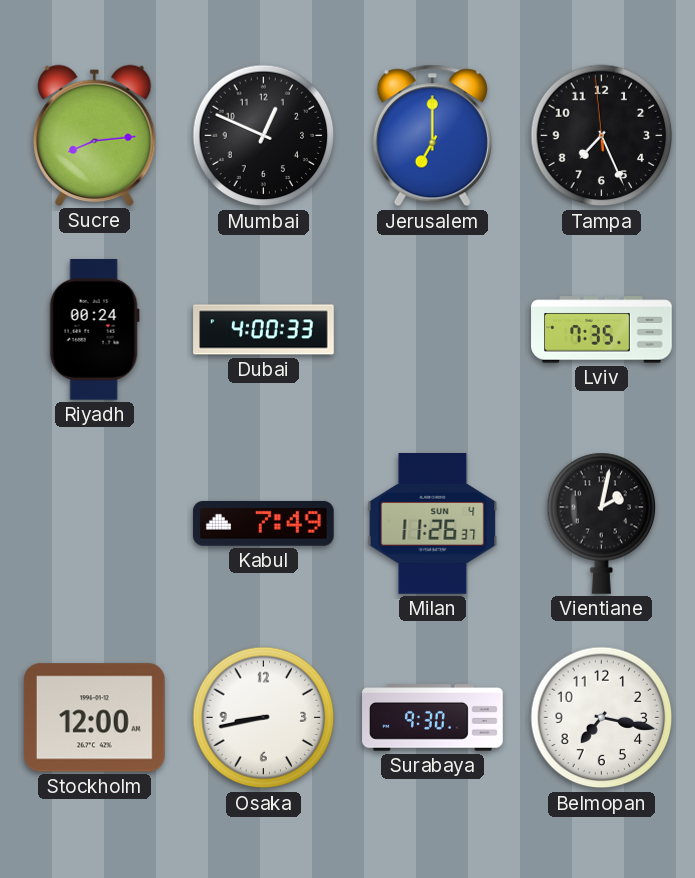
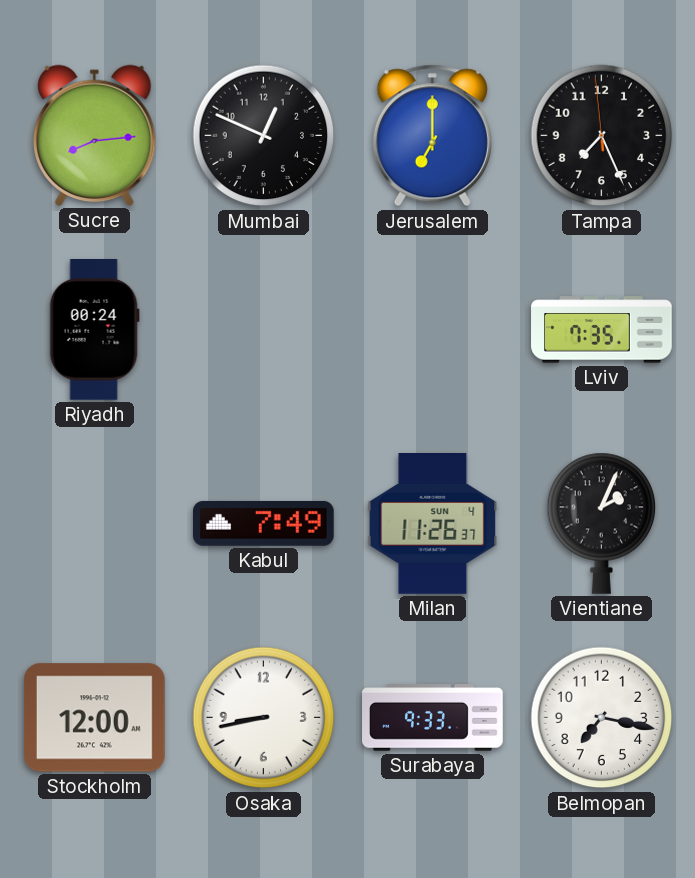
Dubai: 4:00 -> none
Vientiane: 2:02 -> 2:04
Surabaya: 9:30 -> 9:33
